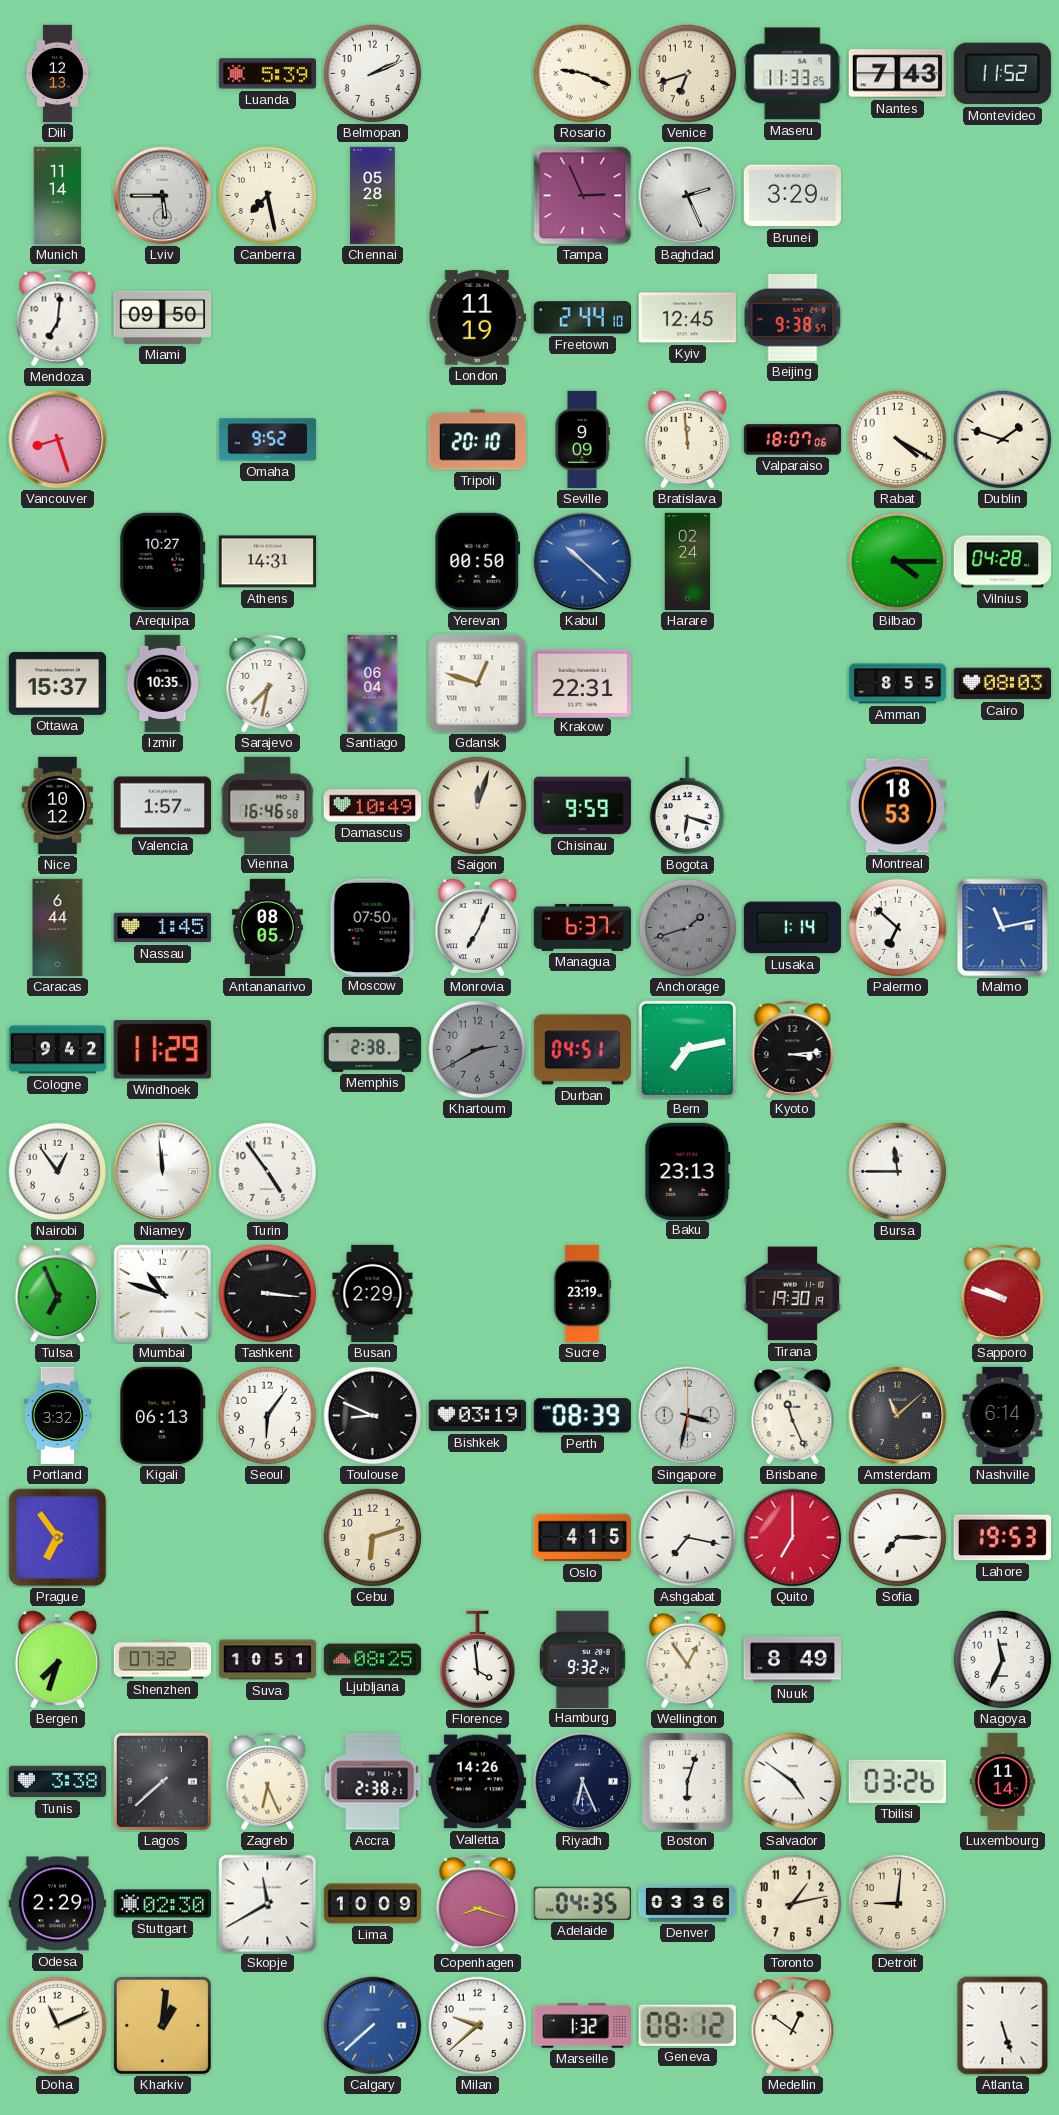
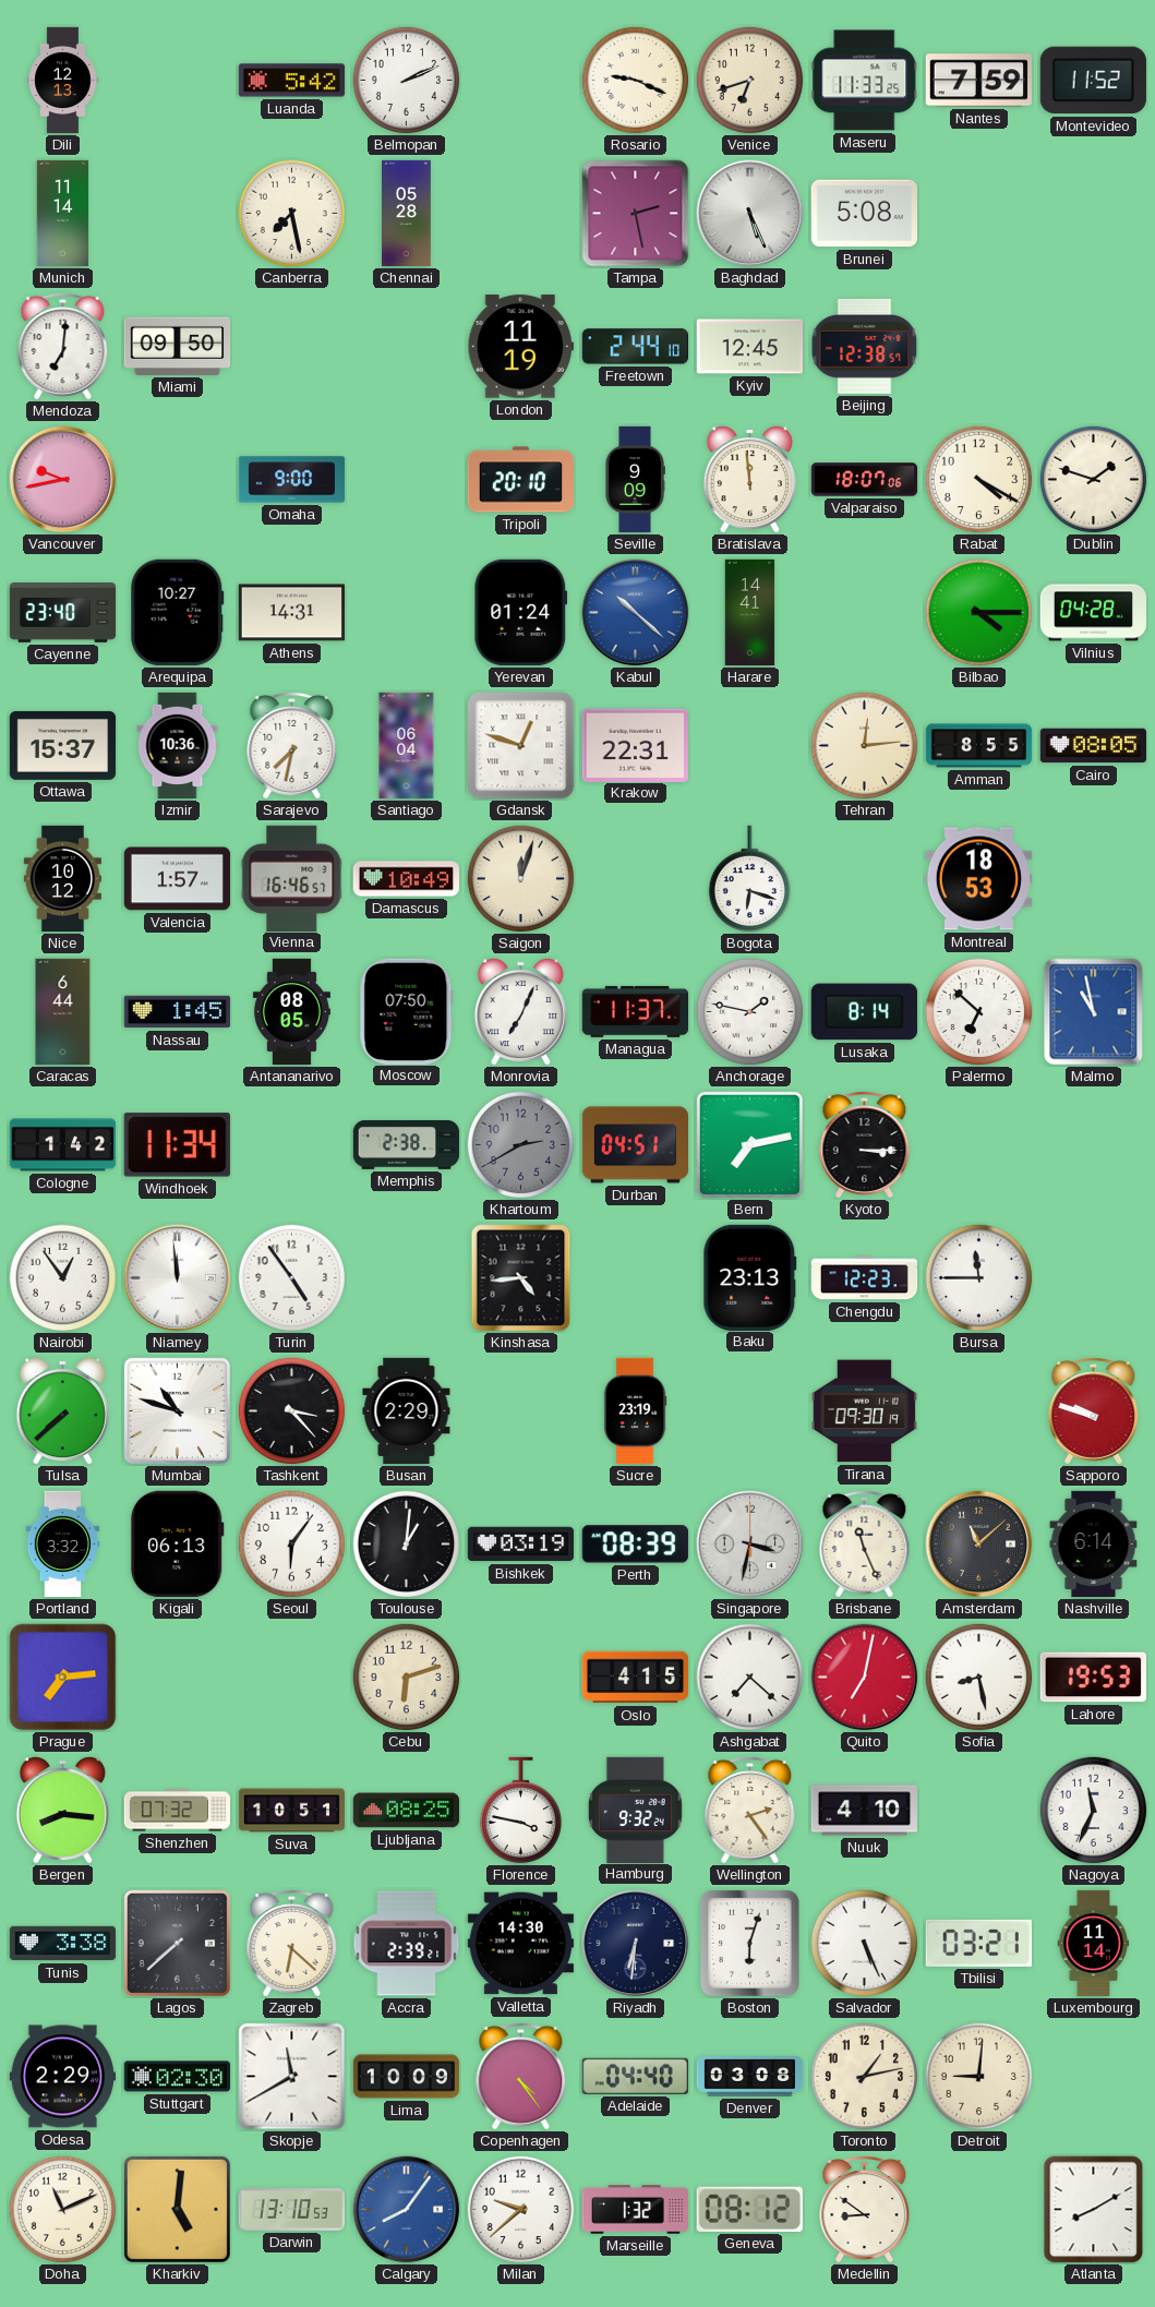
Luanda: 5:39 -> 5:42
Nantes: 7:43 -> 7:59
Lviv: 5:45 -> none
Tampa: 2:56 -> 2:28
Baghdad: 2:26 -> 5:26
Brunei: 3:29 -> 5:08
Beijing: 9:38 -> 12:38
Vancouver: 8:27 -> 9:43
Omaha: 9:52 -> 9:00
Cayenne: none -> 23:40
Yerevan: 00:50 -> 01:24
Harare: 02:24 -> 14:41
Izmir: 10:35 -> 10:36
Tehran: none -> 12:14
Cairo: 08:03 -> 08:05
Vienna: 16:46:58 -> 16:46:57
Chisinau: 9:59 -> none
Managua: 6:37 -> 11:37
Anchorage: 1:42 -> 1:47
Anchorage dial: grey -> white
Lusaka: 1:14 -> 8:14
Malmo: 11:13 -> 10:58
Cologne: 9:42 -> 1:42
Windhoek: 11:29 -> 11:34
Kyoto: 3:14 -> 3:15
Kinshasa: none -> 4:44
Chengdu: none -> 12:23
Tulsa: 6:56 -> 7:38
Tashkent: 3:16 -> 3:23
Tirana: 19:30 -> 09:30
Toulouse: 8:49 -> 1:01
Prague: 6:54 -> 7:14
Ashgabat: 7:17 -> 7:22
Quito: 7:00 -> 7:02
Sofia: 7:15 -> 8:28
Bergen: 7:33 -> 8:16
Florence: 3:59 -> 3:47
Wellington: 12:54 -> 2:24
Nuuk: 8:49 -> 4:10
Zagreb: 6:26 -> 6:22
Accra: 2:38 -> 2:39
Valletta: 14:26 -> 14:30
Riyadh: 6:26 -> 6:31
Salvador: 4:51 -> 5:26
Tbilisi: 03:26 -> 03:21
Copenhagen: 8:18 -> 4:24
Adelaide: 04:35 -> 04:40
Denver: 03:36 -> 03:08
Kharkiv: 1:01 -> 5:01
Darwin: none -> 13:10
Calgary: 7:38 -> 8:06
Medellin: 12:51 -> 8:51
Atlanta: 5:27 -> 8:10
